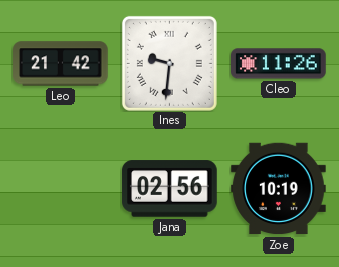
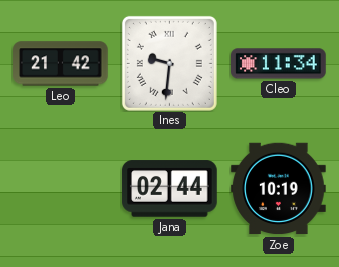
Cleo: 11:26 -> 11:34
Jana: 02:56 -> 02:44
